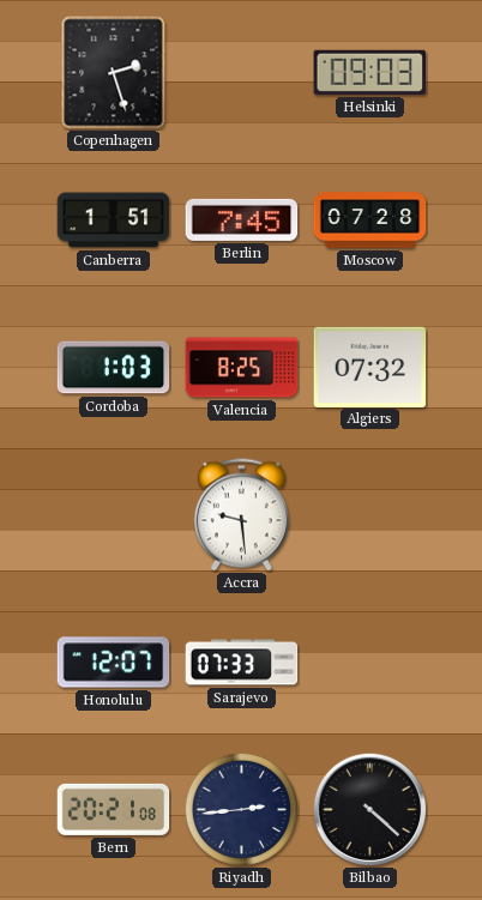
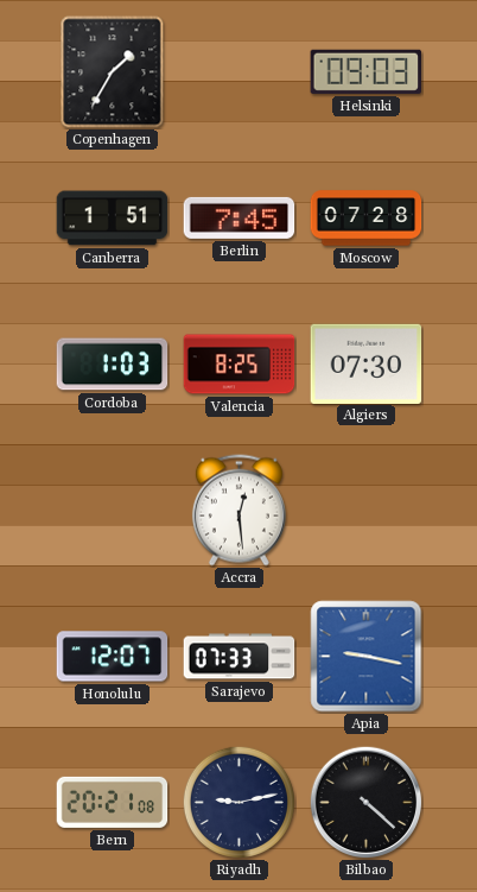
Copenhagen: 2:27 -> 1:35
Algiers: 07:32 -> 07:30
Accra: 9:29 -> 12:29
Apia: none -> 9:17
Riyadh: 2:44 -> 9:13
